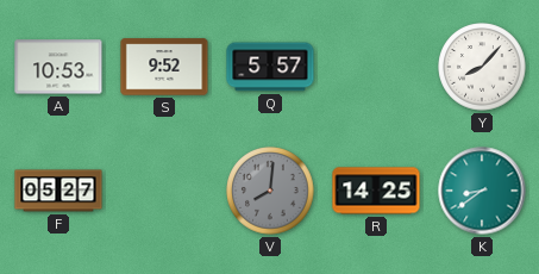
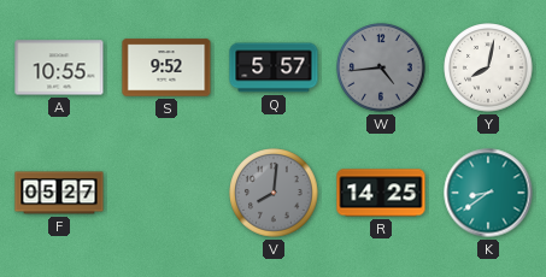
A: 10:53 -> 10:55
W: none -> 4:44
Y: 8:07 -> 8:02
